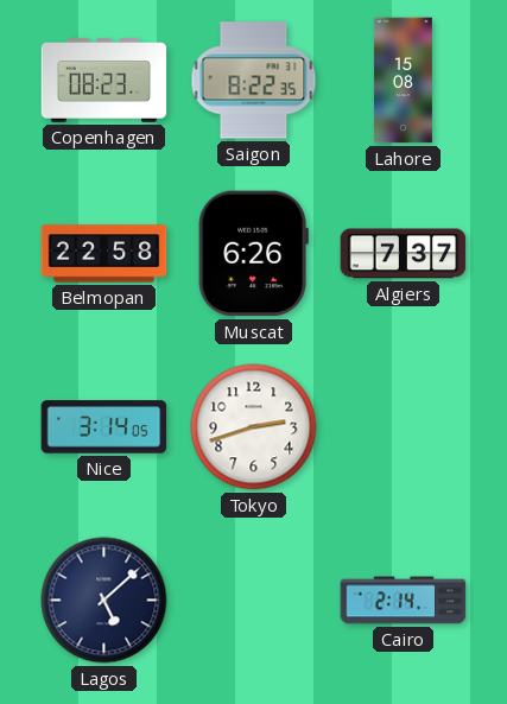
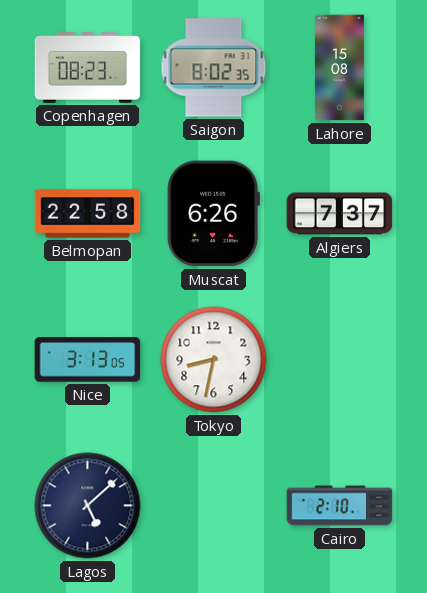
Saigon: 8:22 -> 8:02
Nice: 3:14 -> 3:13
Tokyo: 2:42 -> 8:32
Cairo: 2:14 -> 2:10
